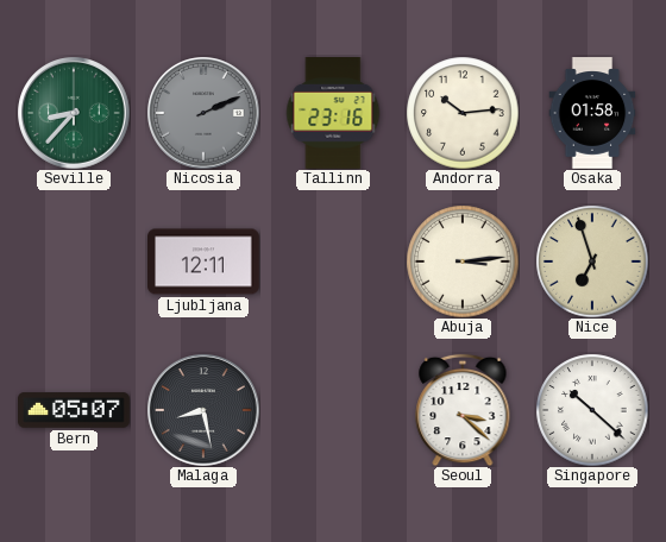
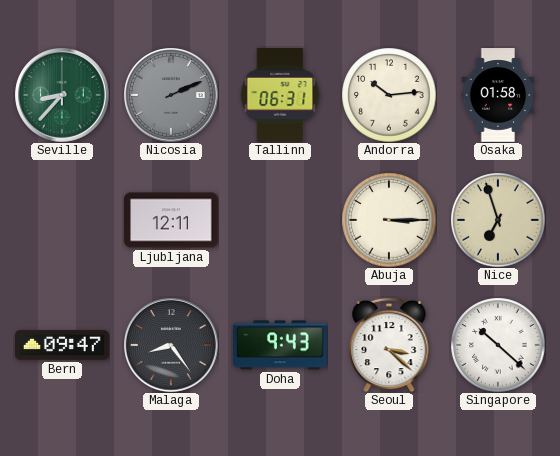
Tallinn: 23:16 -> 06:31
Abuja: 3:14 -> 3:15
Bern: 05:07 -> 09:47
Malaga: 8:28 -> 8:24
Doha: none -> 9:43
